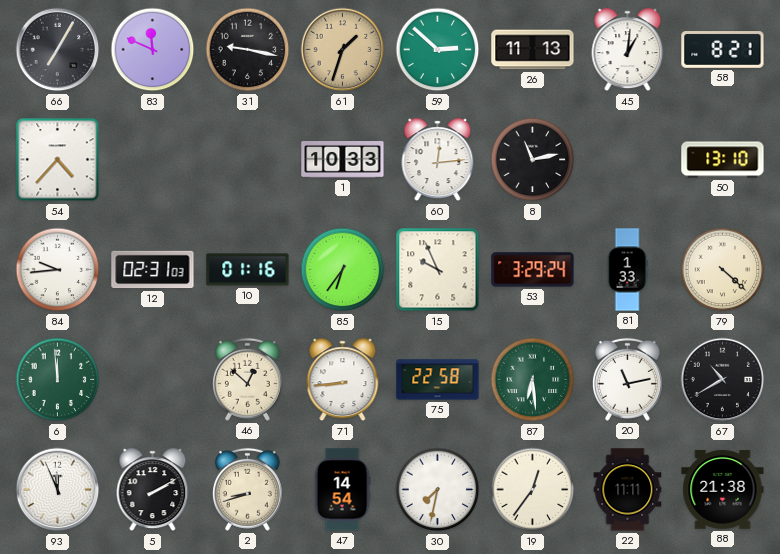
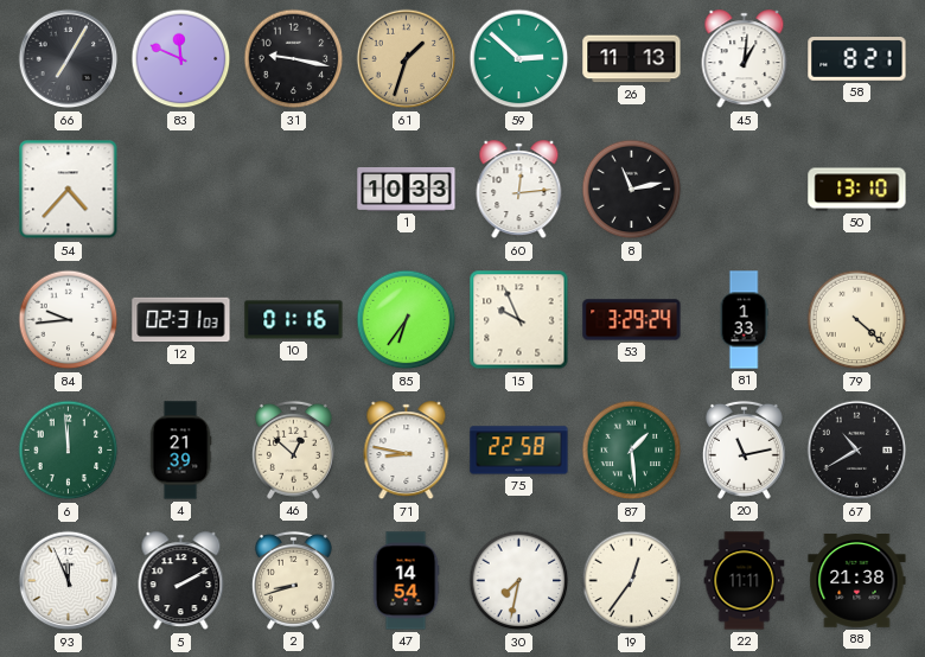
4: none -> 21:39
71: 8:44 -> 8:47
87: 6:29 -> 1:29
